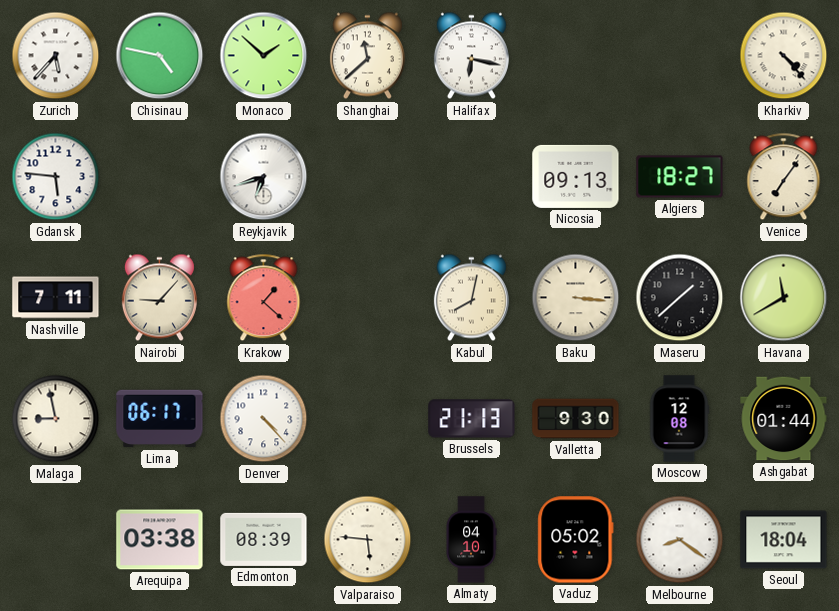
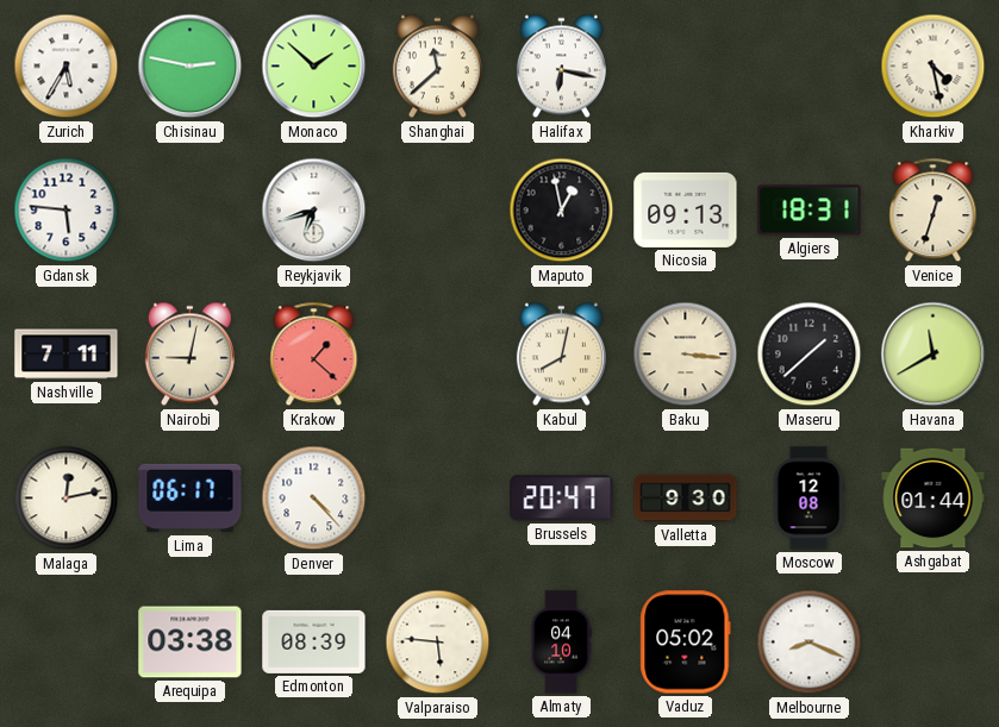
Zurich: 5:37 -> 5:35
Chisinau: 4:47 -> 2:47
Kharkiv: 4:23 -> 4:28
Maputo: none -> 12:58
Algiers: 18:27 -> 18:31
Venice: 7:06 -> 12:33
Nairobi: 9:07 -> 9:02
Malaga: 8:58 -> 12:13
Brussels: 21:13 -> 20:47
Melbourne: 8:21 -> 8:19
Seoul: 18:04 -> none
